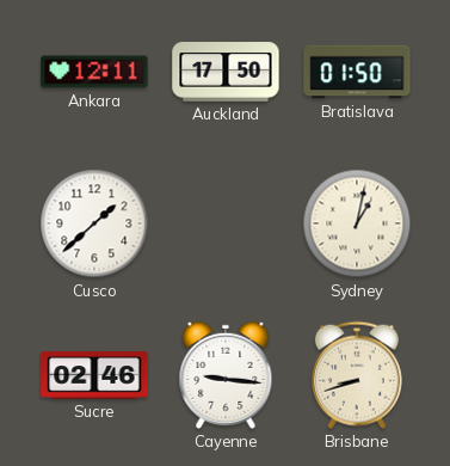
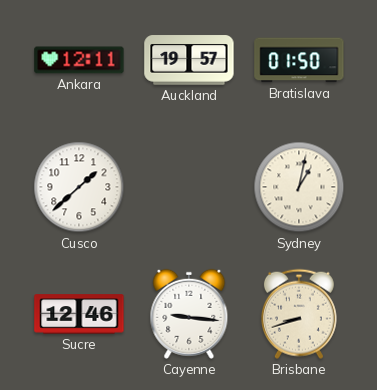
Auckland: 17:50 -> 19:57
Sucre: 02:46 -> 12:46
